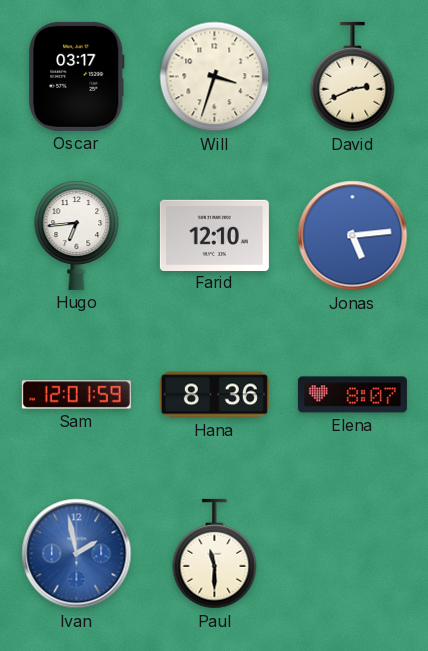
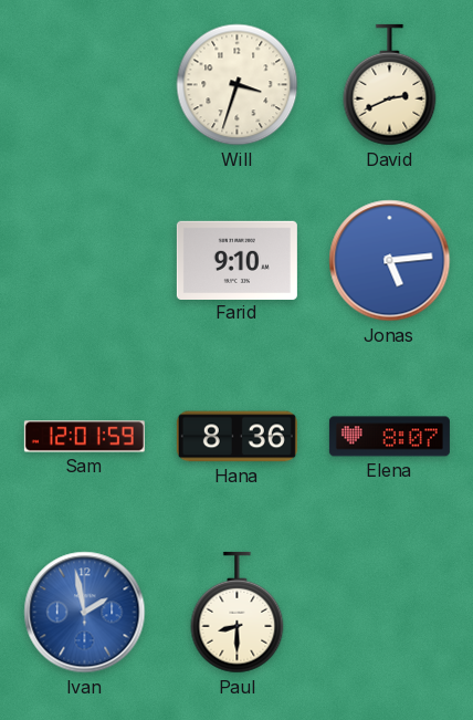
Oscar: 03:17 -> none
Hugo: 6:44 -> none
Farid: 12:10 -> 9:10
Paul: 11:30 -> 8:30
